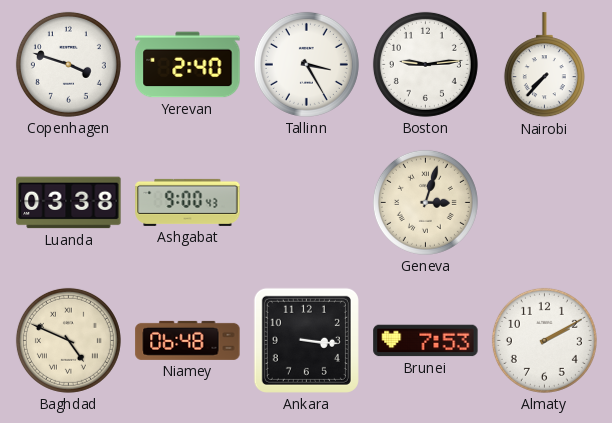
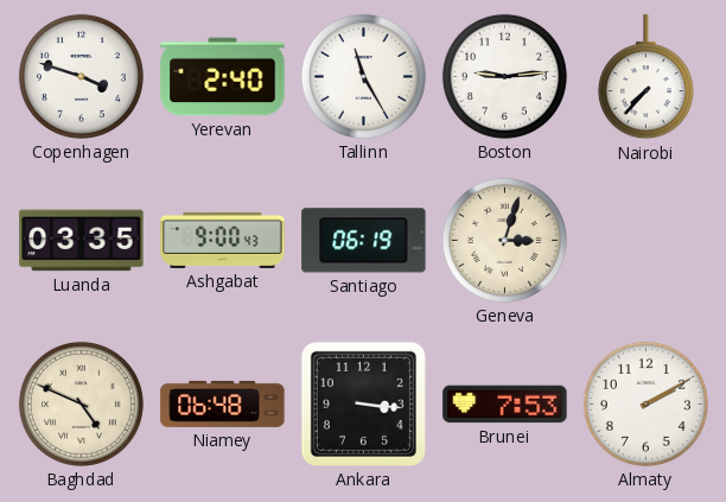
Tallinn: 3:25 -> 11:25
Luanda: 03:38 -> 03:35
Santiago: none -> 06:19
